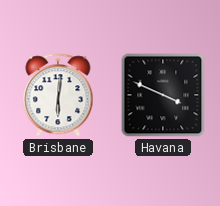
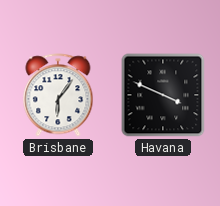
Brisbane: 6:01 -> 6:06
